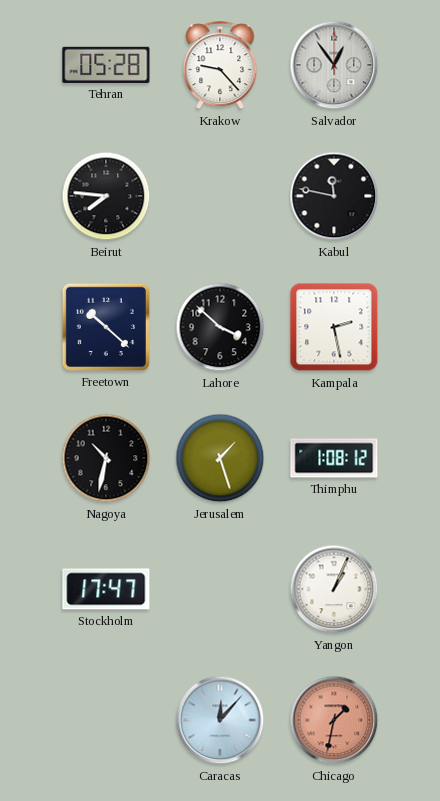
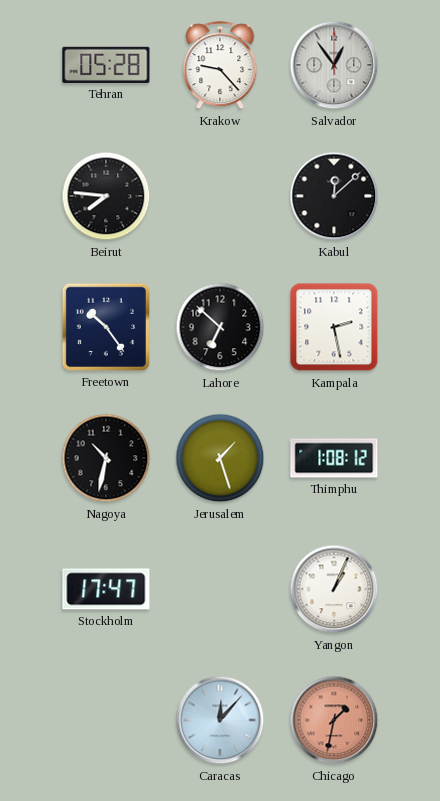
Kabul: 11:47 -> 12:08
Freetown: 10:22 -> 10:24
Lahore: 3:52 -> 6:52
